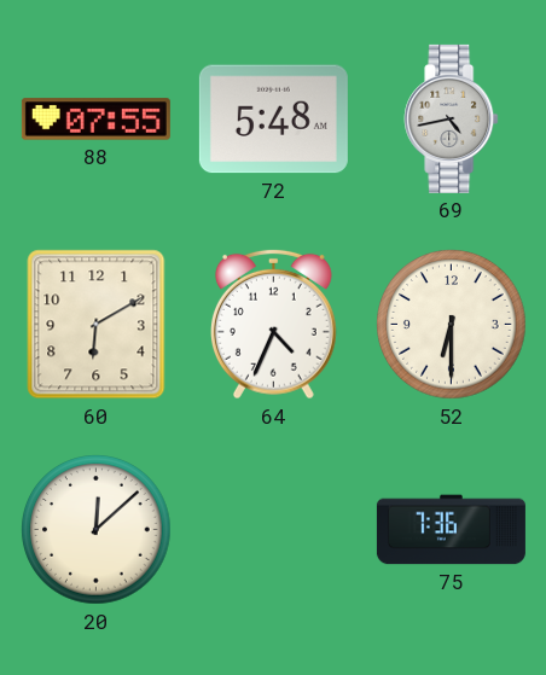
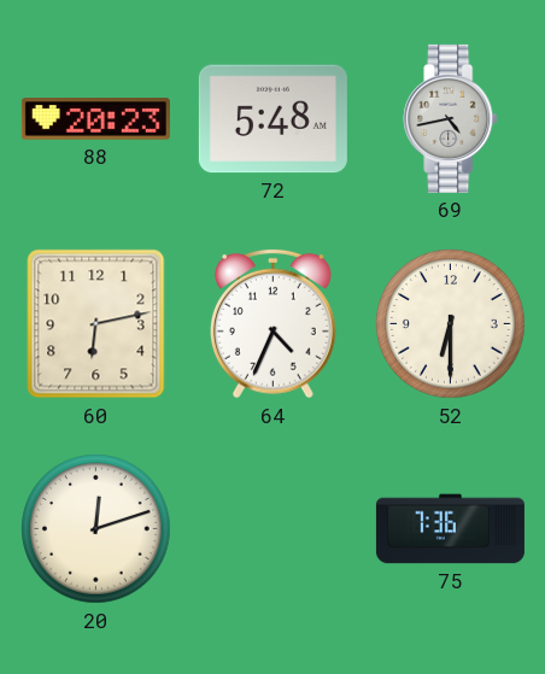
88: 07:55 -> 20:23
60: 6:10 -> 6:13
20: 12:08 -> 12:12
